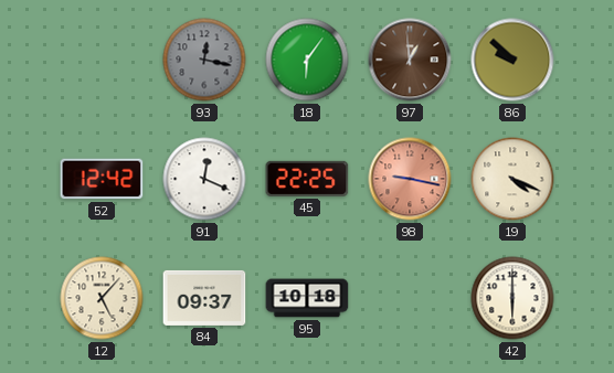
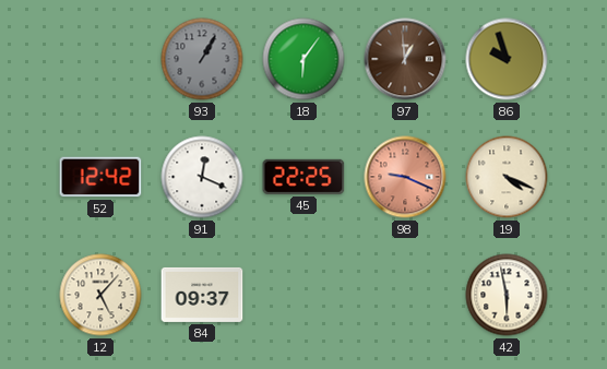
93: 12:17 -> 1:05
86: 9:52 -> 9:57
98: 9:17 -> 9:19
95: 10:18 -> none
42: 6:00 -> 5:58
